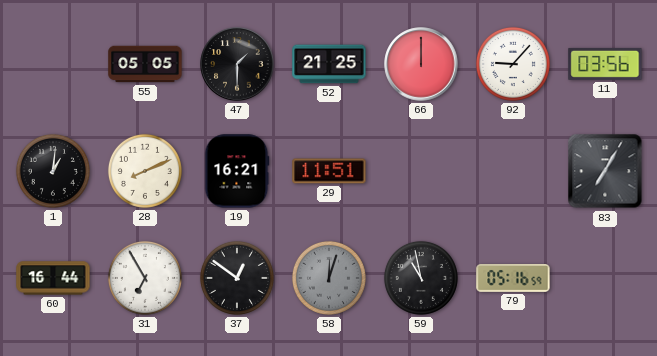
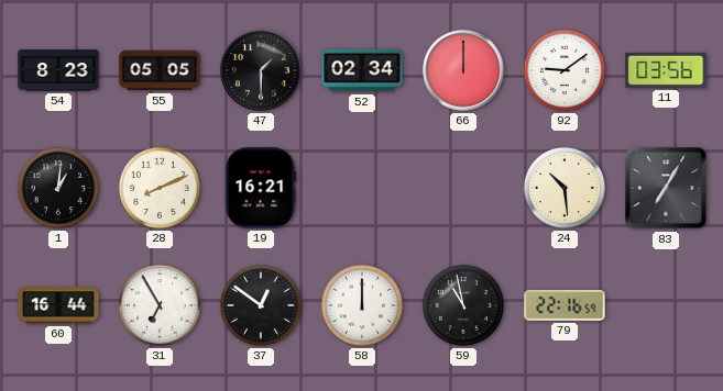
54: none -> 8:23
52: 21:25 -> 02:34
92: 9:07 -> 9:09
29: 11:51 -> none
24: none -> 10:29
58: 12:03 -> 12:00
58 dial: grey -> white
79: 05:16 -> 22:16
